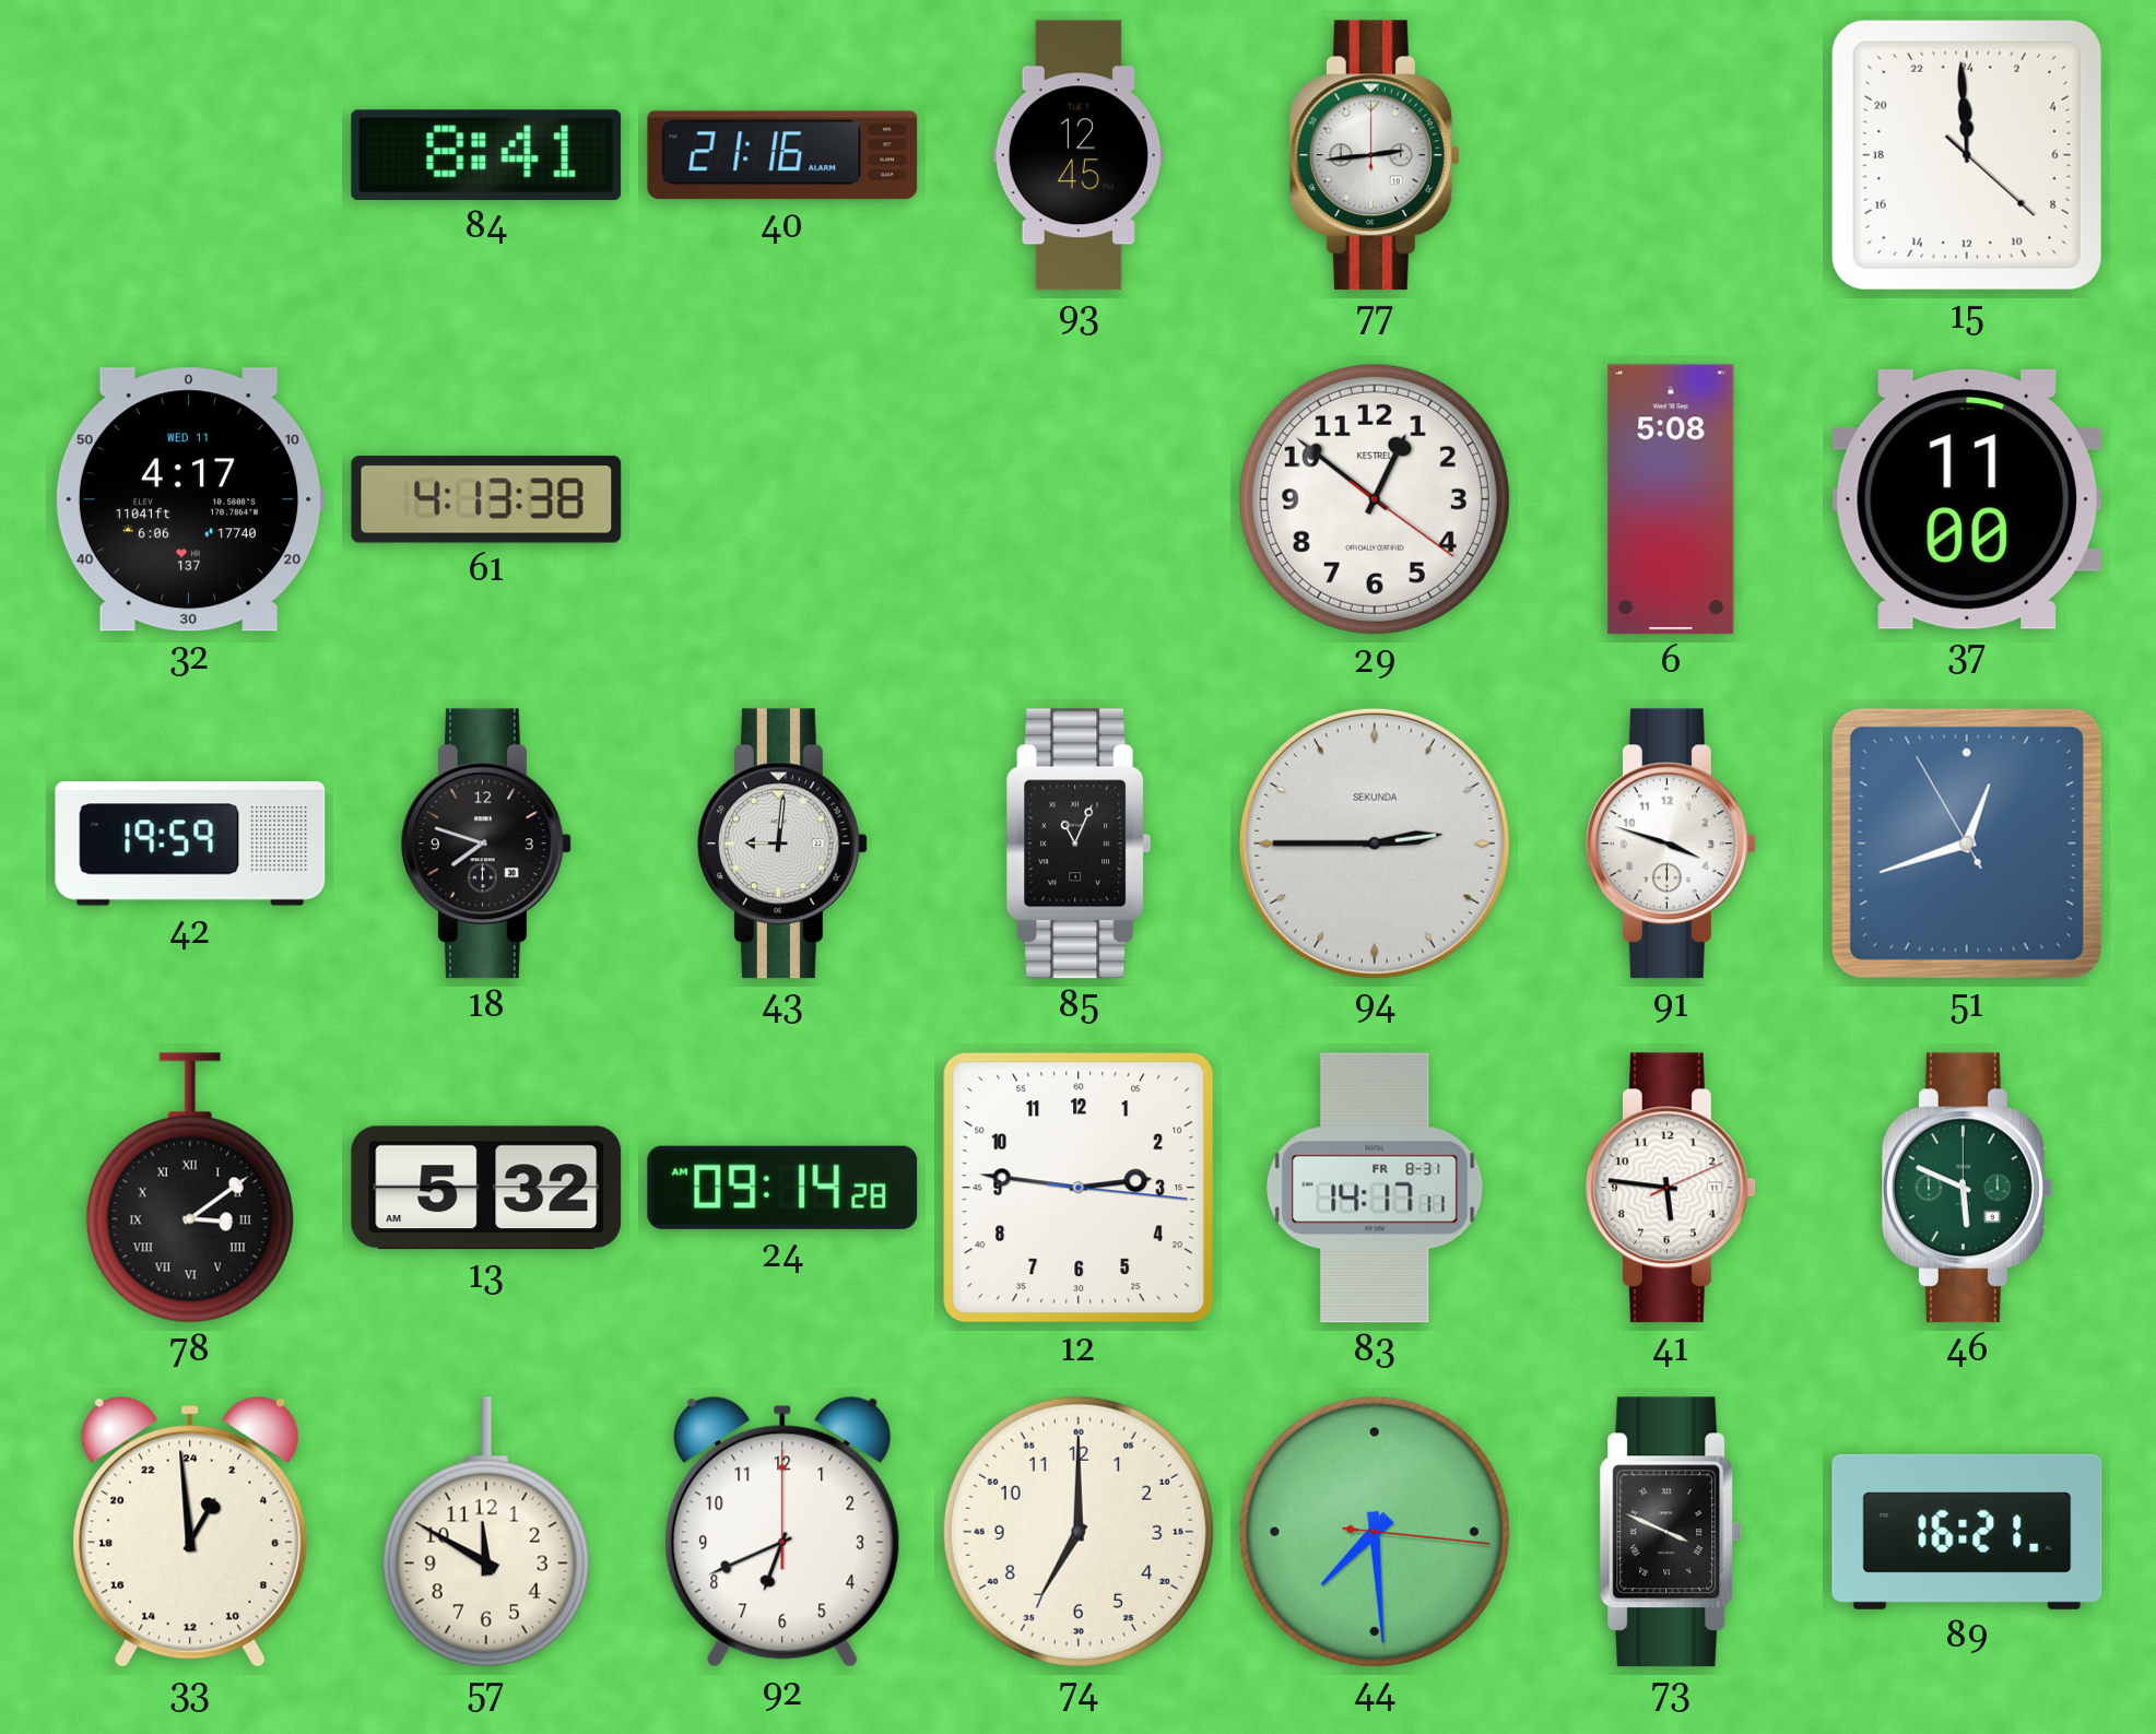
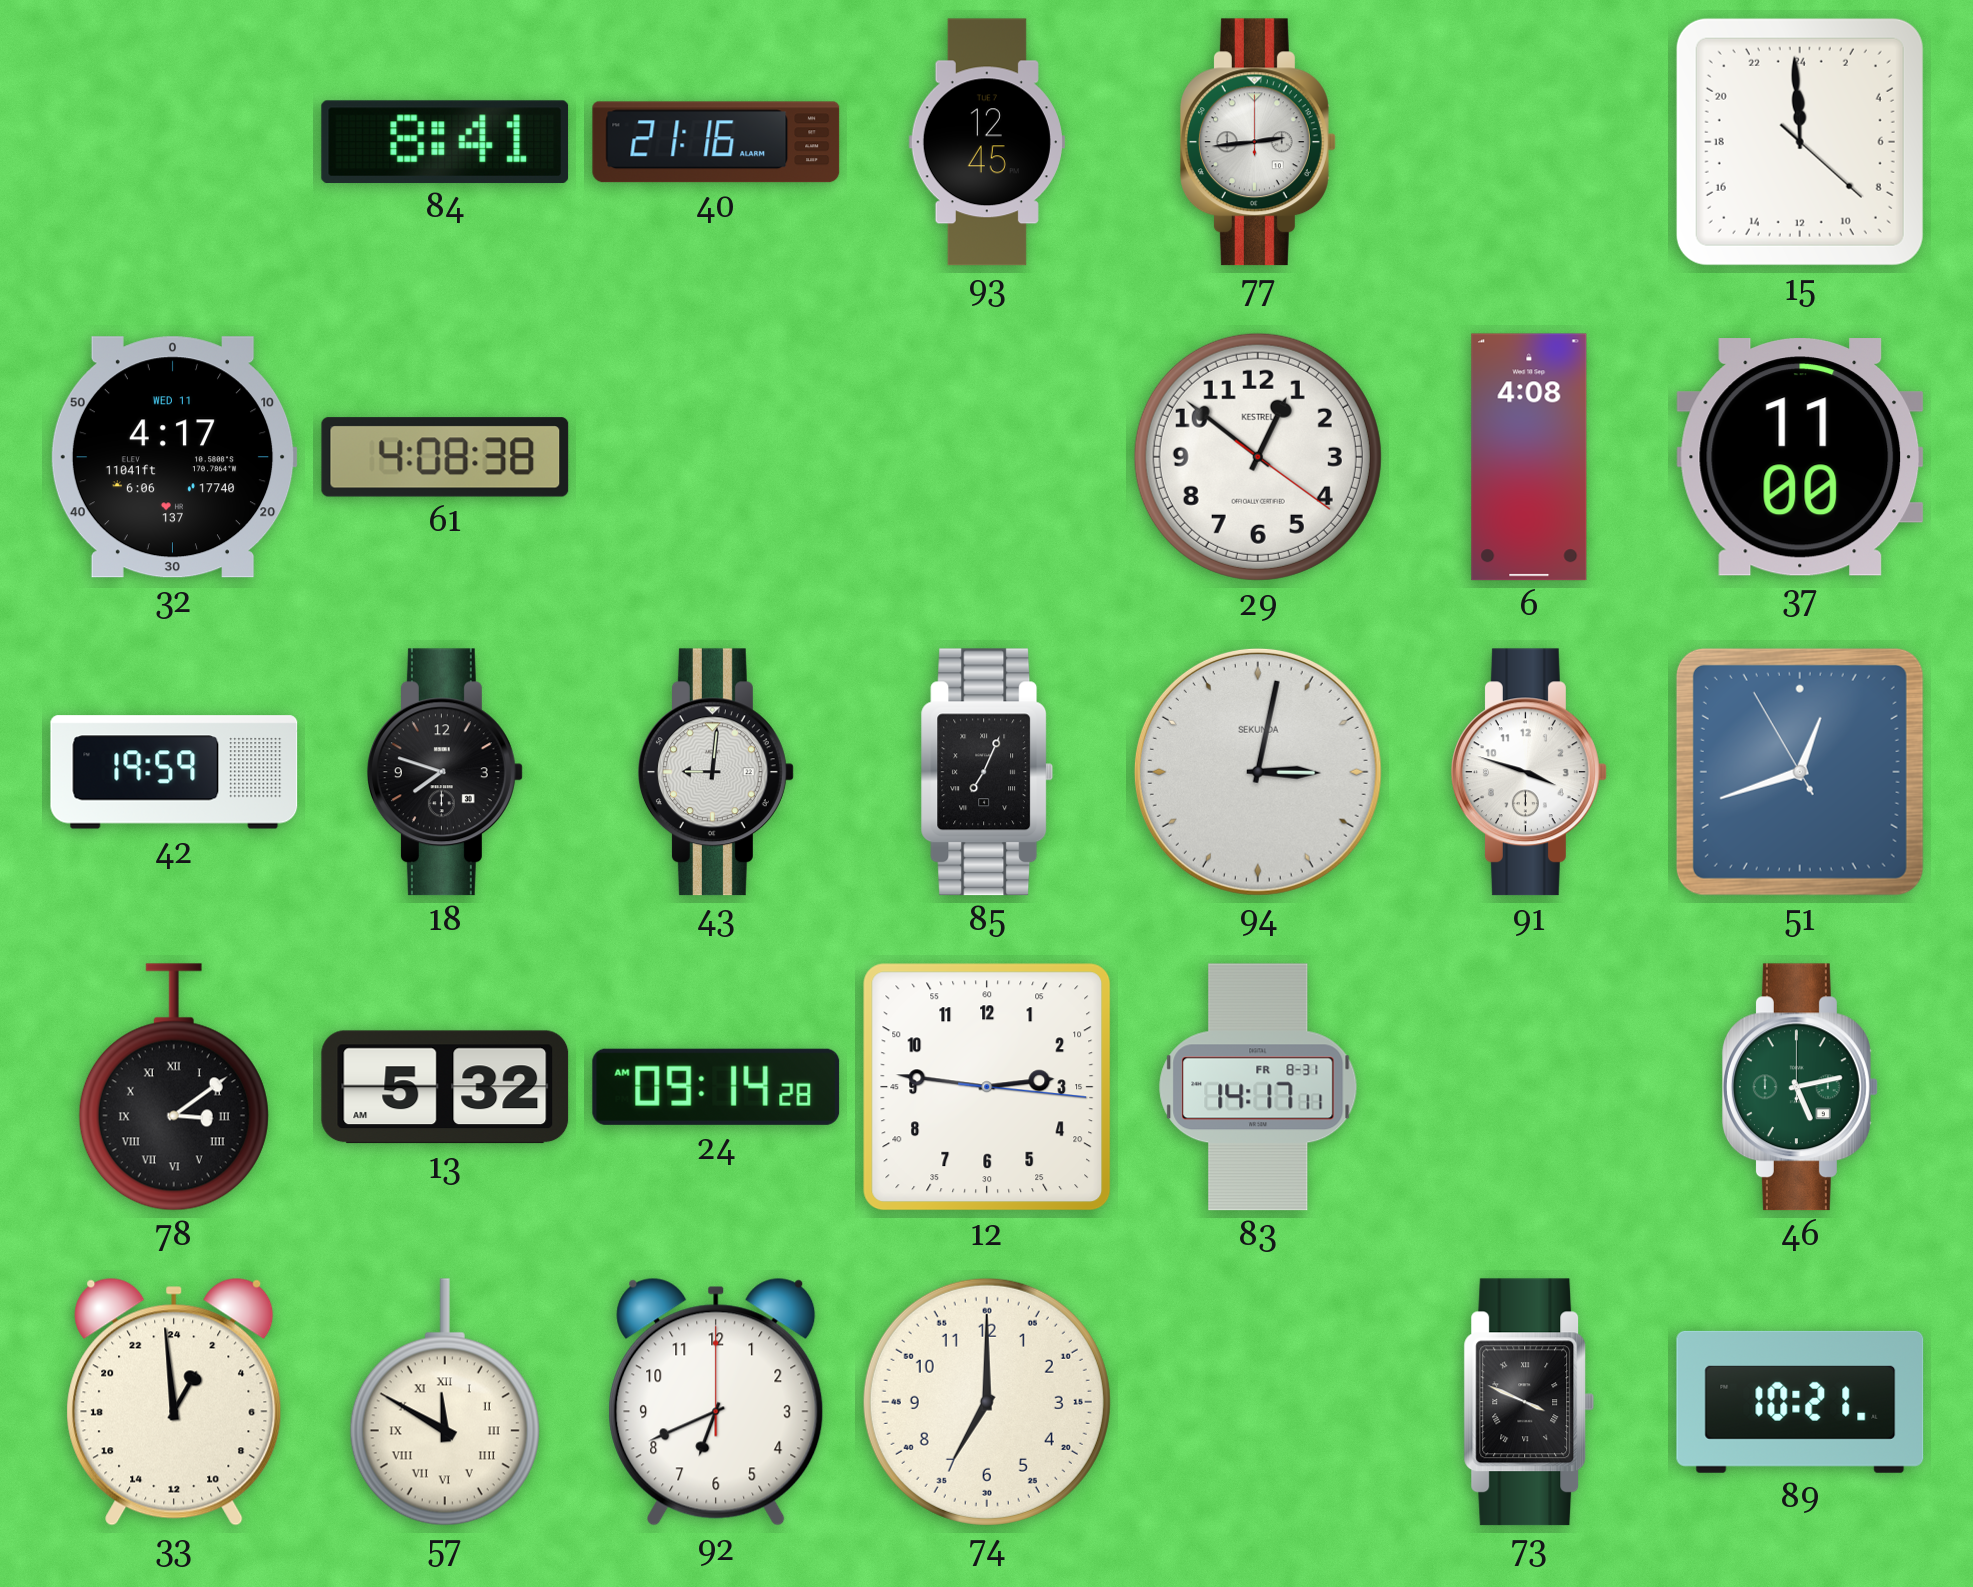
61: 4:13 -> 4:08
6: 5:08 -> 4:08
85: 11:04 -> 7:04
94: 2:45 -> 3:02
41: 5:46 -> none
46: 5:49 -> 5:13
57 numerals: Arabic -> Roman
44: 7:29 -> none
89: 16:21 -> 10:21
